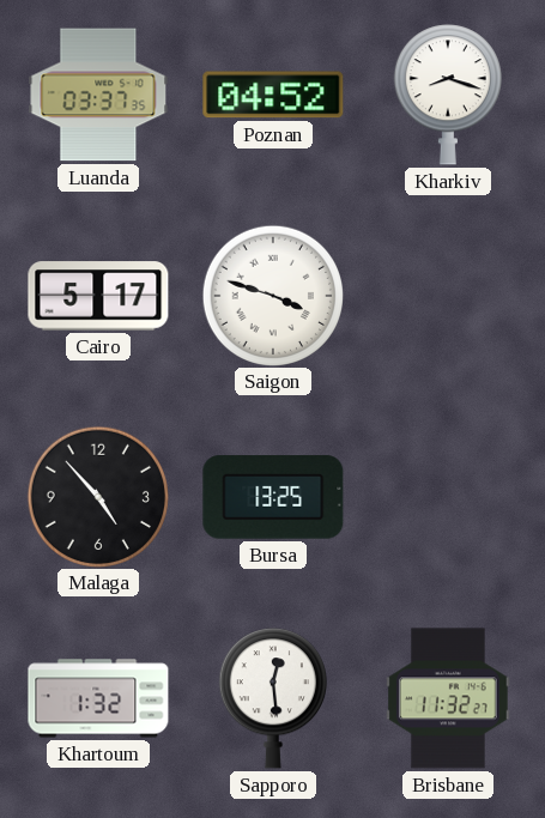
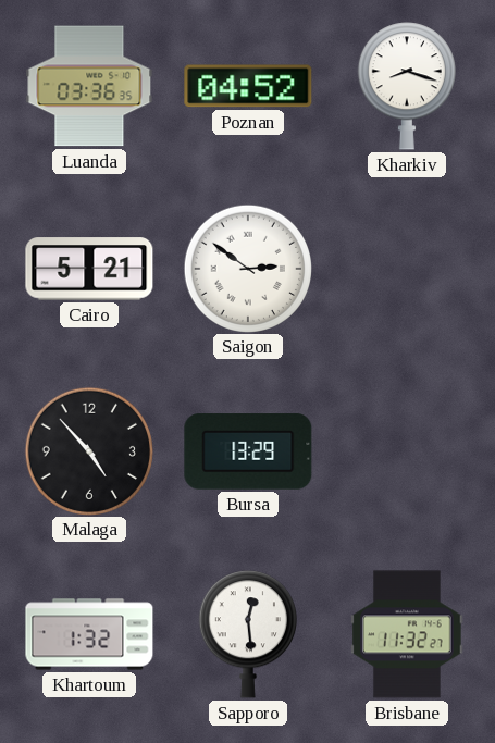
Luanda: 03:37 -> 03:36
Cairo: 5:17 -> 5:21
Saigon: 3:48 -> 2:51
Bursa: 13:25 -> 13:29
